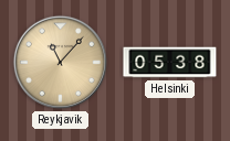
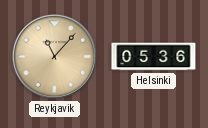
Helsinki: 05:38 -> 05:36
